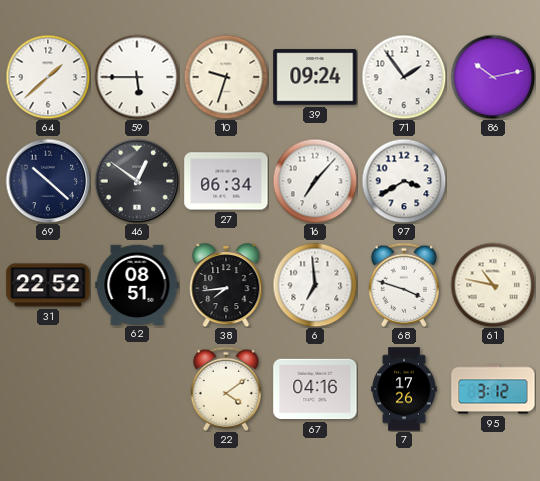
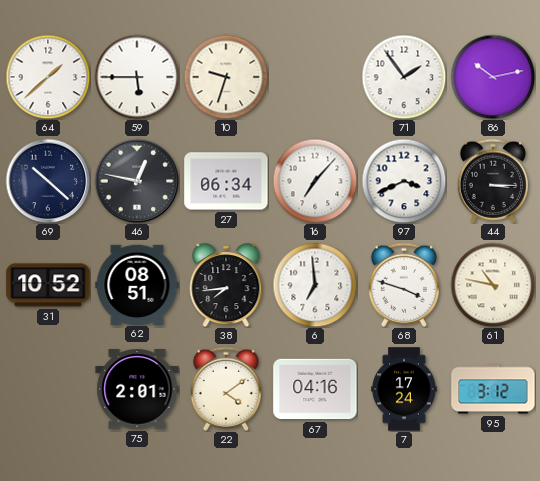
39: 09:24 -> none
46: 12:51 -> 12:47
97: 3:40 -> 3:41
44: none -> 3:15
31: 22:52 -> 10:52
75: none -> 2:01
7: 17:26 -> 17:24
